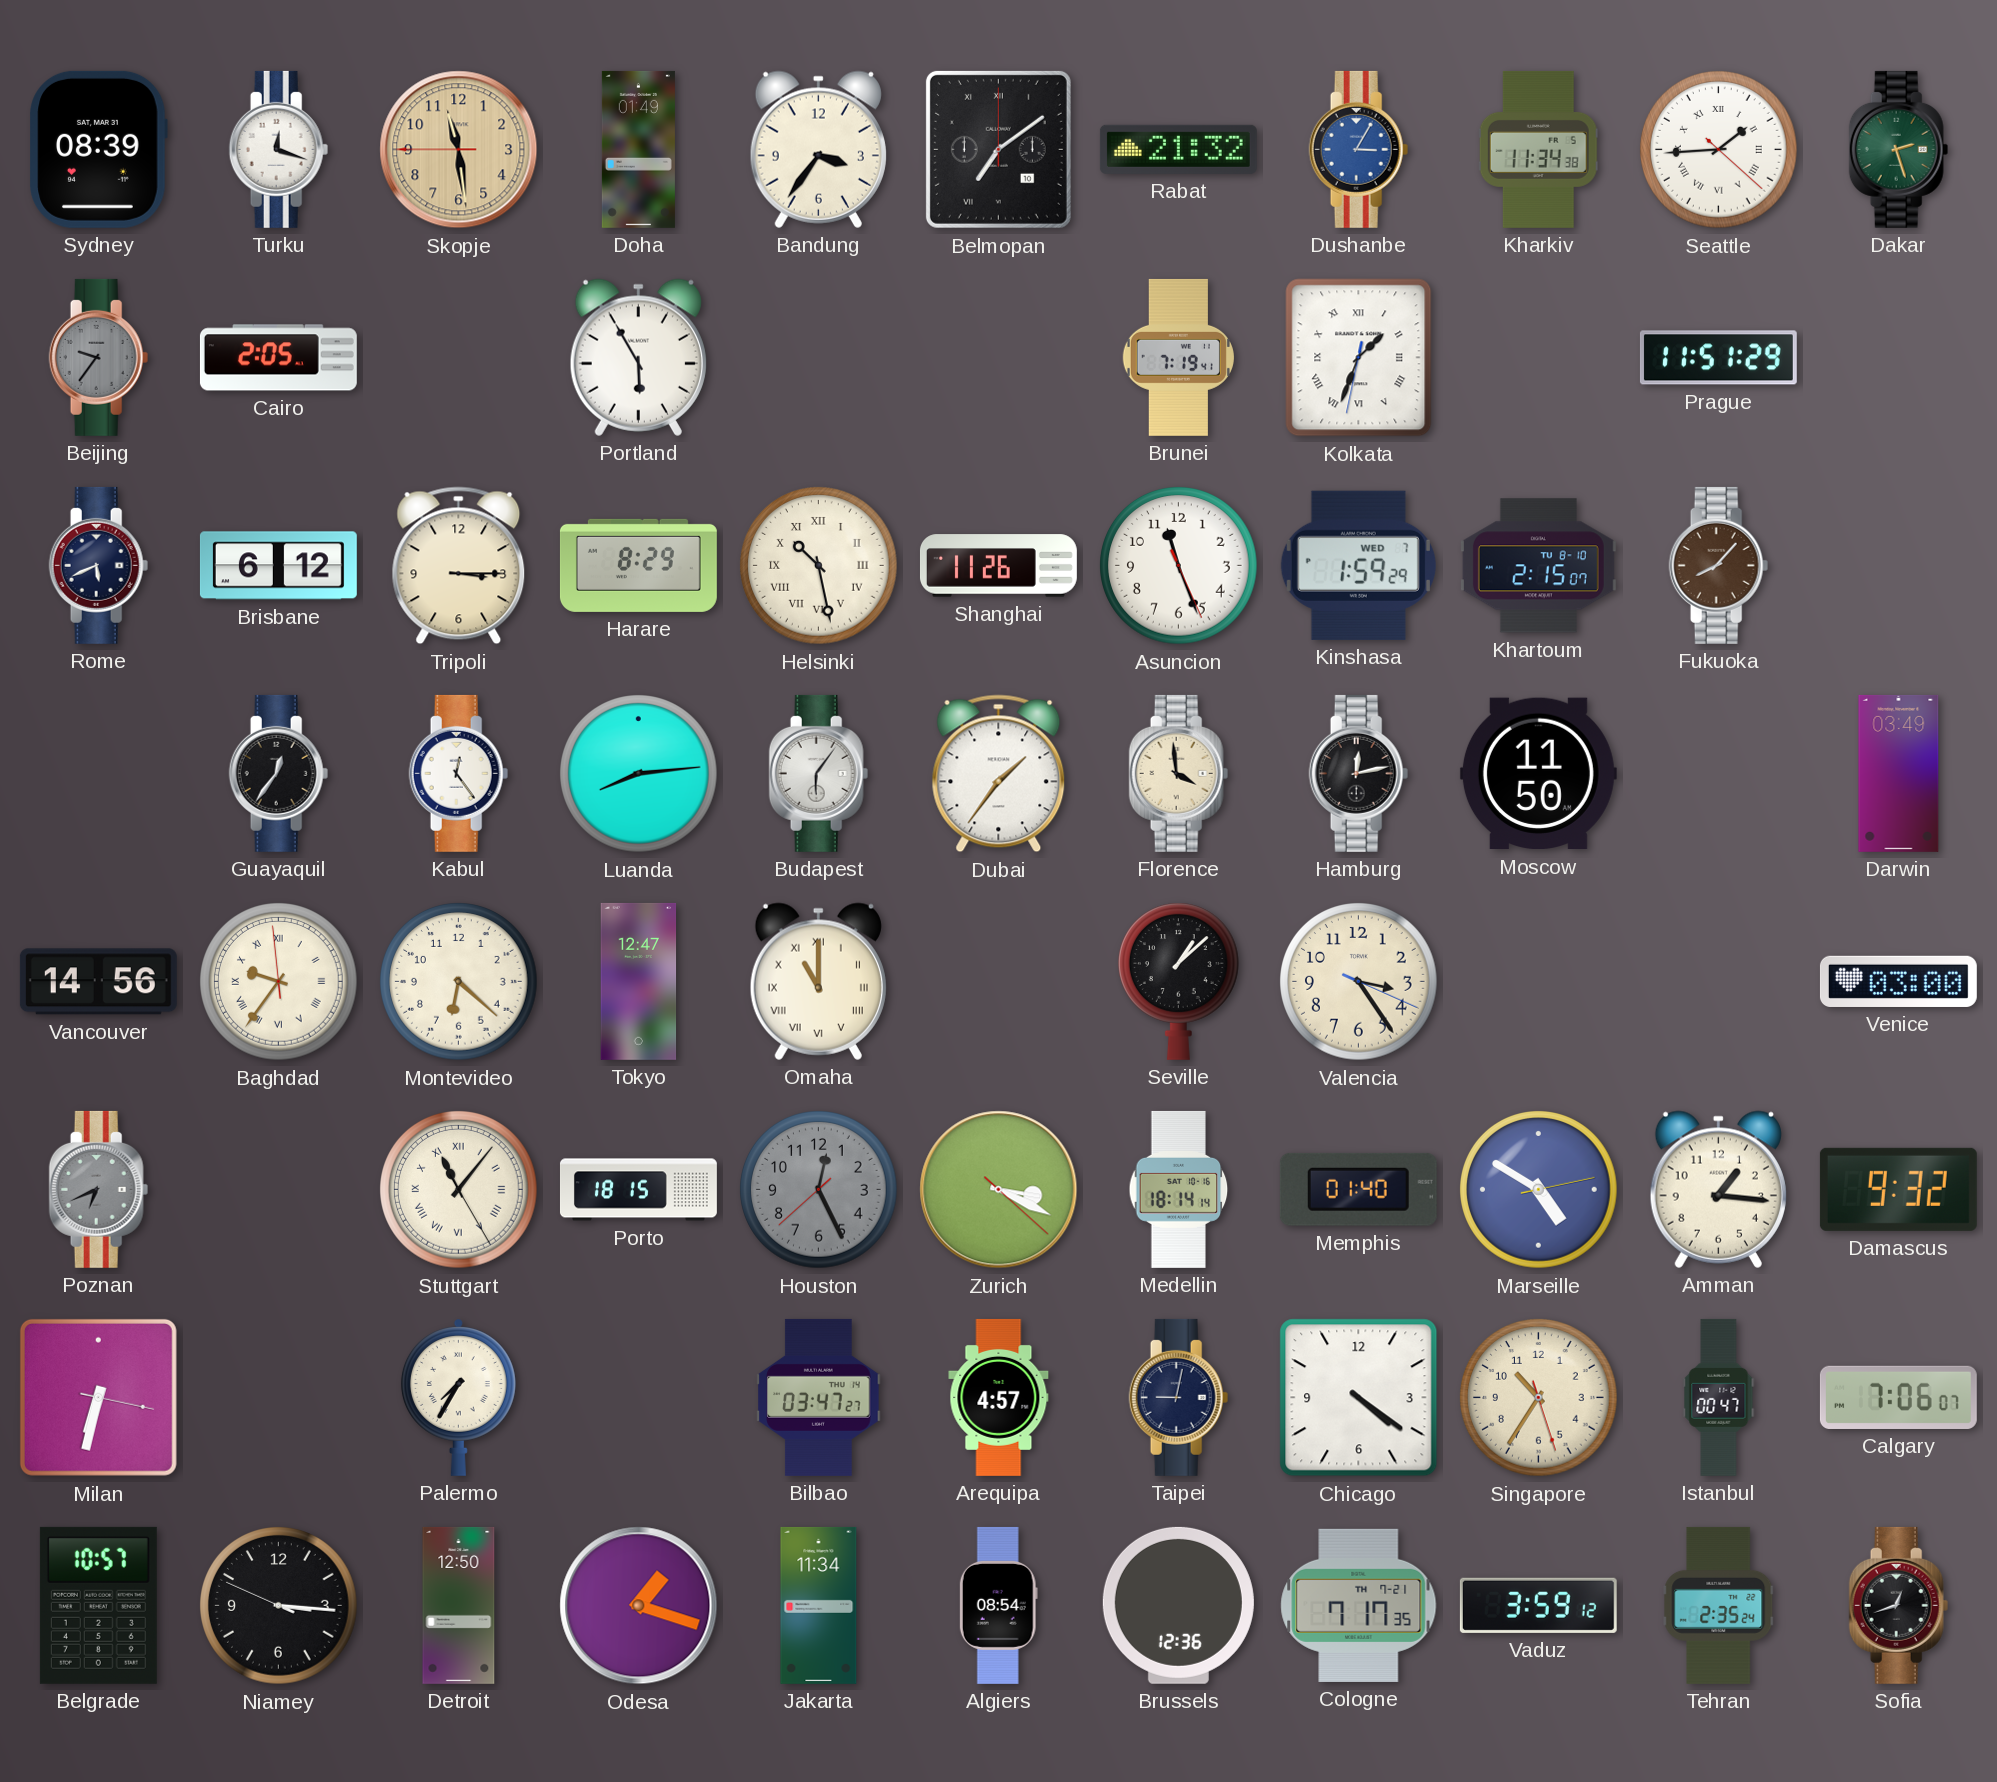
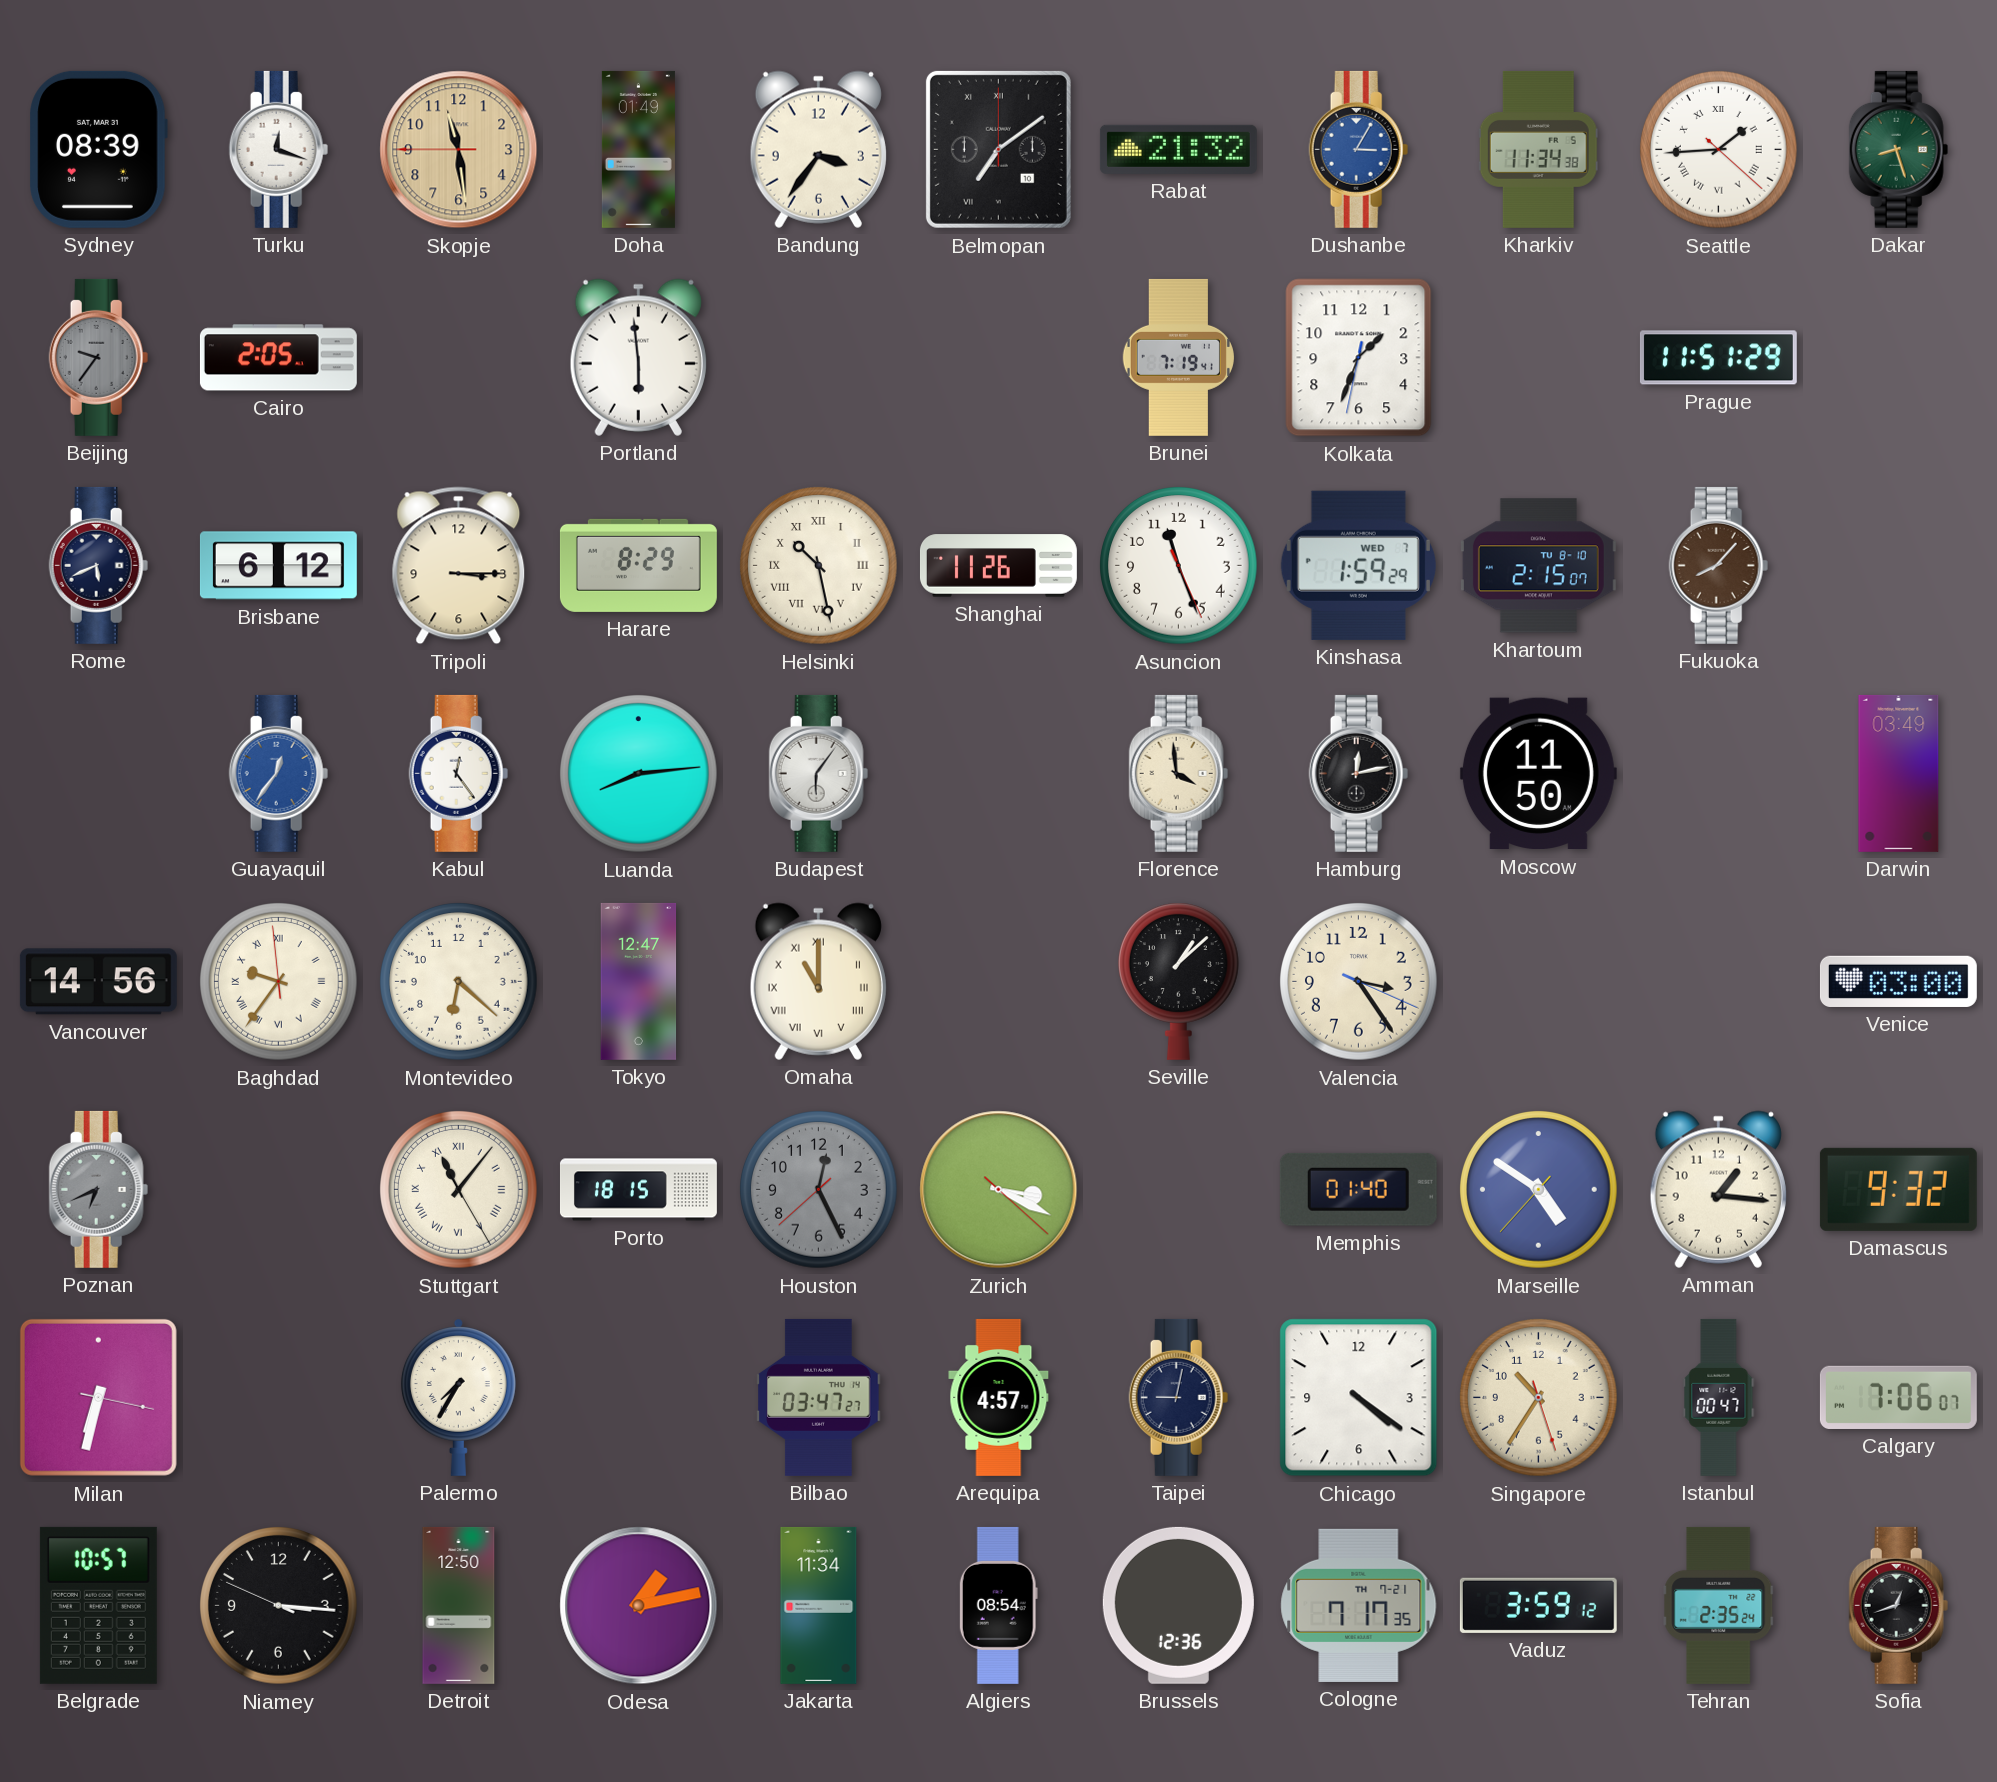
Dakar: 2:27 -> 8:27
Portland: 5:55 -> 5:59
Kolkata numerals: Roman -> Arabic
Guayaquil dial: black -> blue
Dubai: 1:36 -> none
Medellin: 18:14 -> none
Marseille: 4:50:13 -> 4:50:37
Odesa: 1:18 -> 1:13
